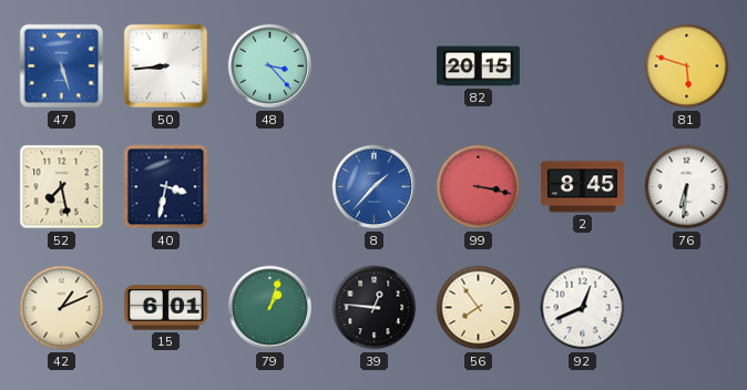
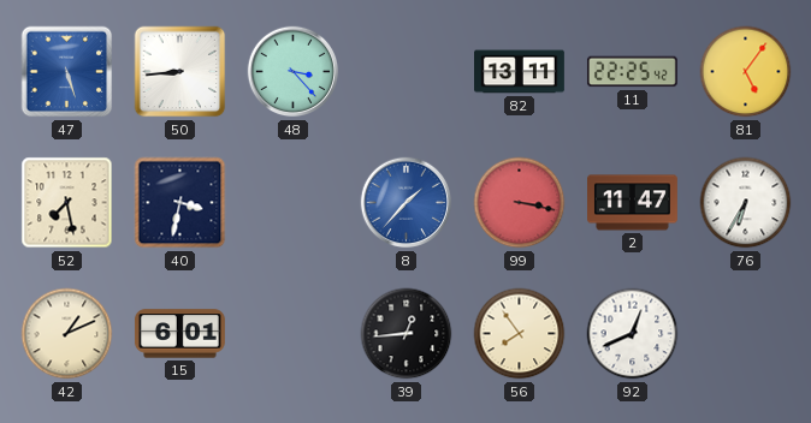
82: 20:15 -> 13:11
11: none -> 22:25
81: 5:48 -> 5:06
2: 8:45 -> 11:47
76: 6:31 -> 6:35
79: 1:03 -> none
39: 12:46 -> 12:44
